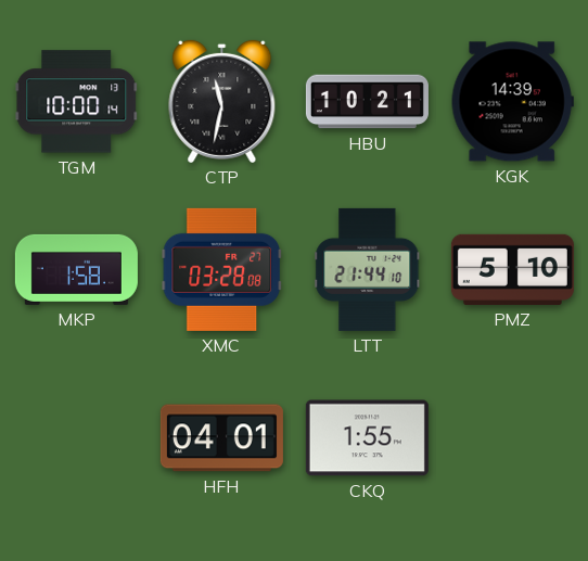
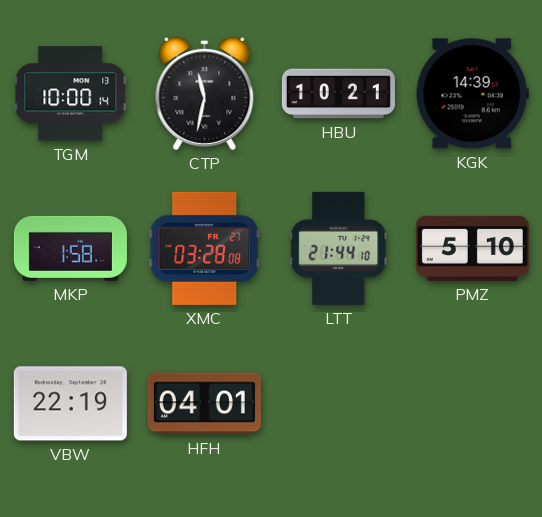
VBW: none -> 22:19
CKQ: 1:55 -> none
